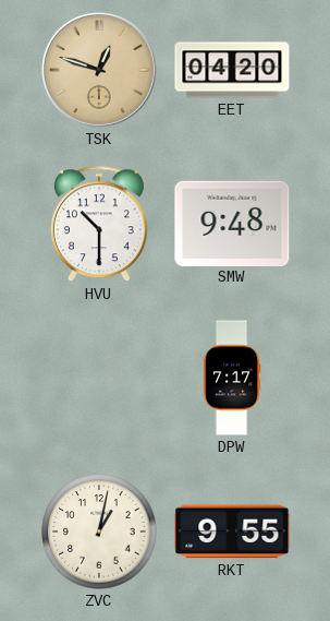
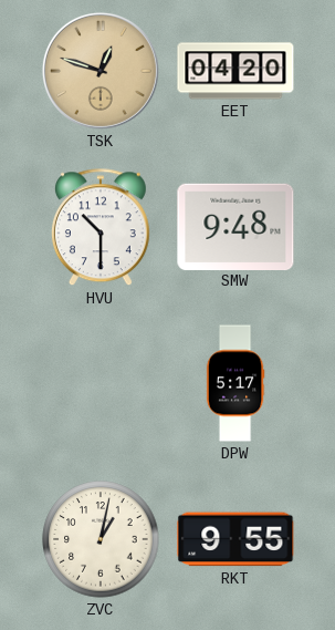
DPW: 7:17 -> 5:17
